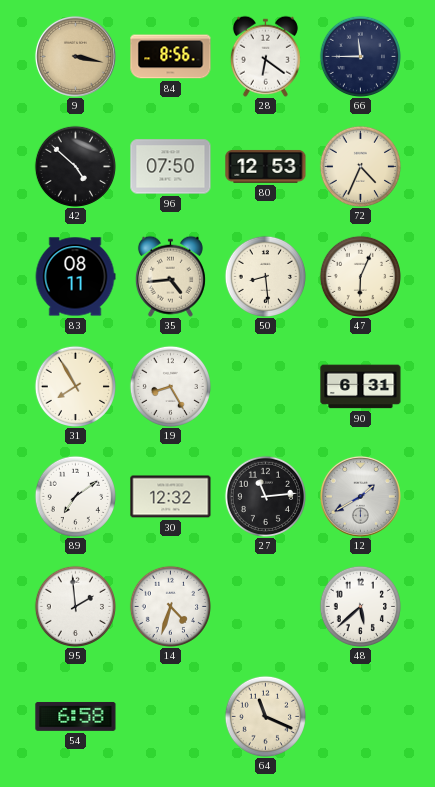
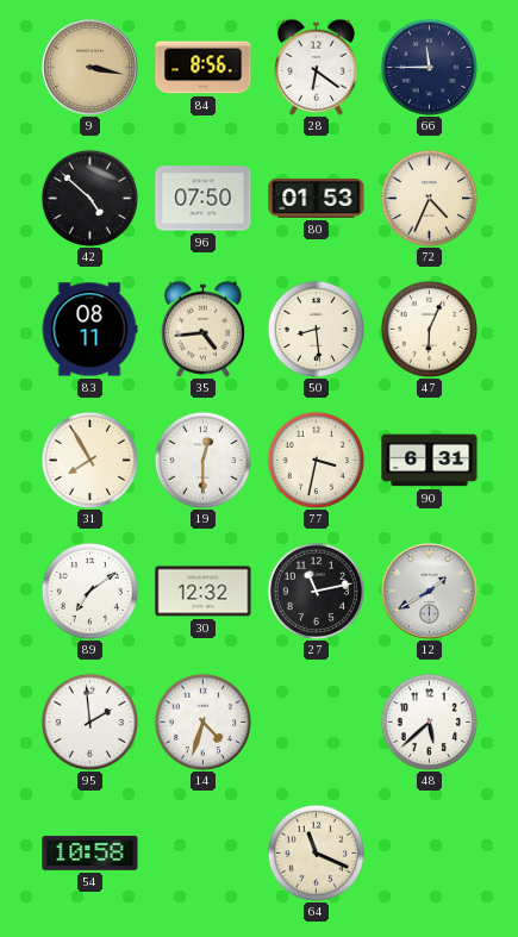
80: 12:53 -> 01:53
19: 8:25 -> 12:30
77: none -> 3:32
27: 11:14 -> 11:13
54: 6:58 -> 10:58
